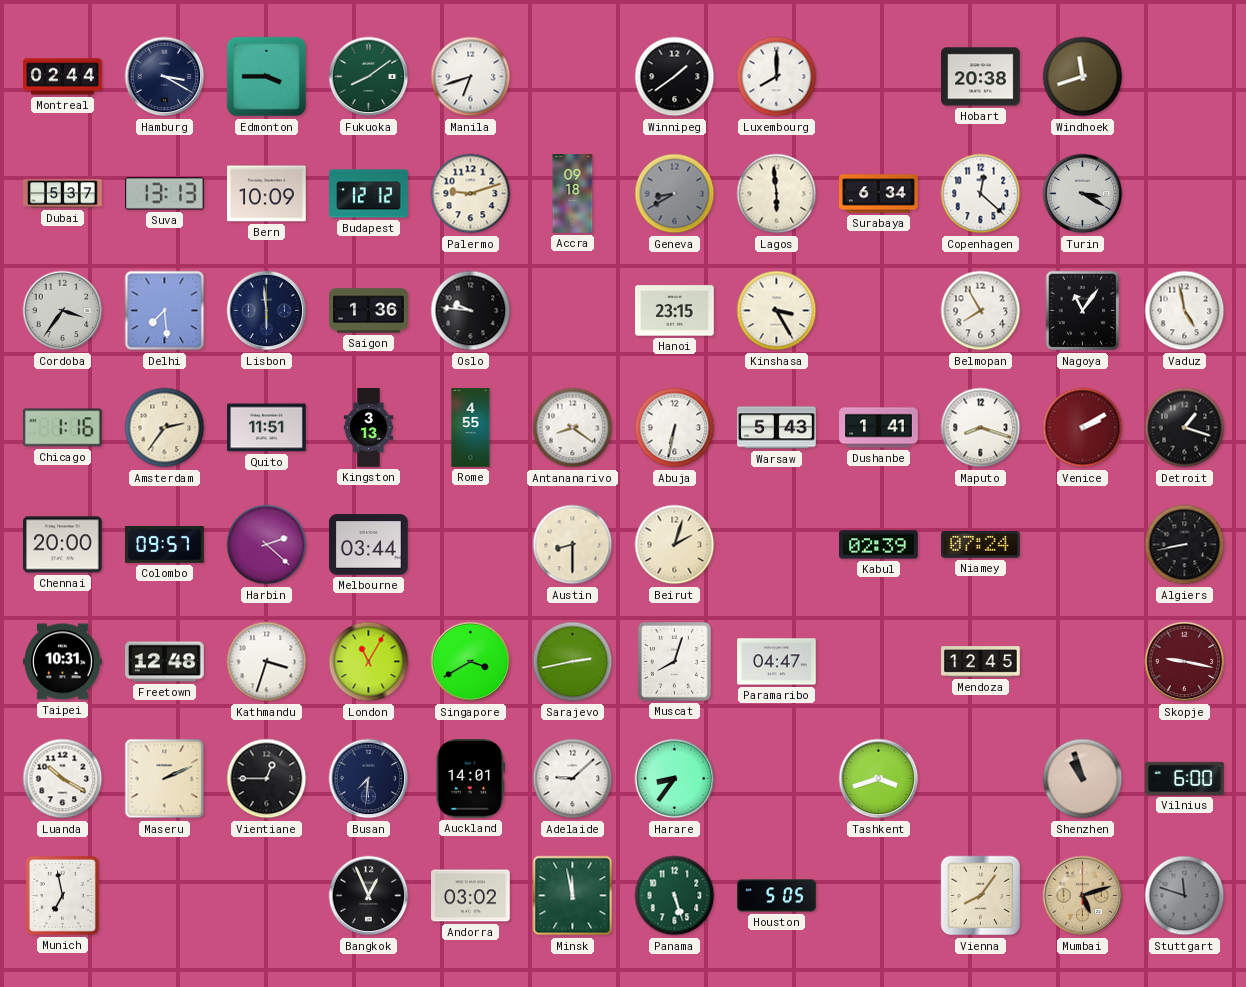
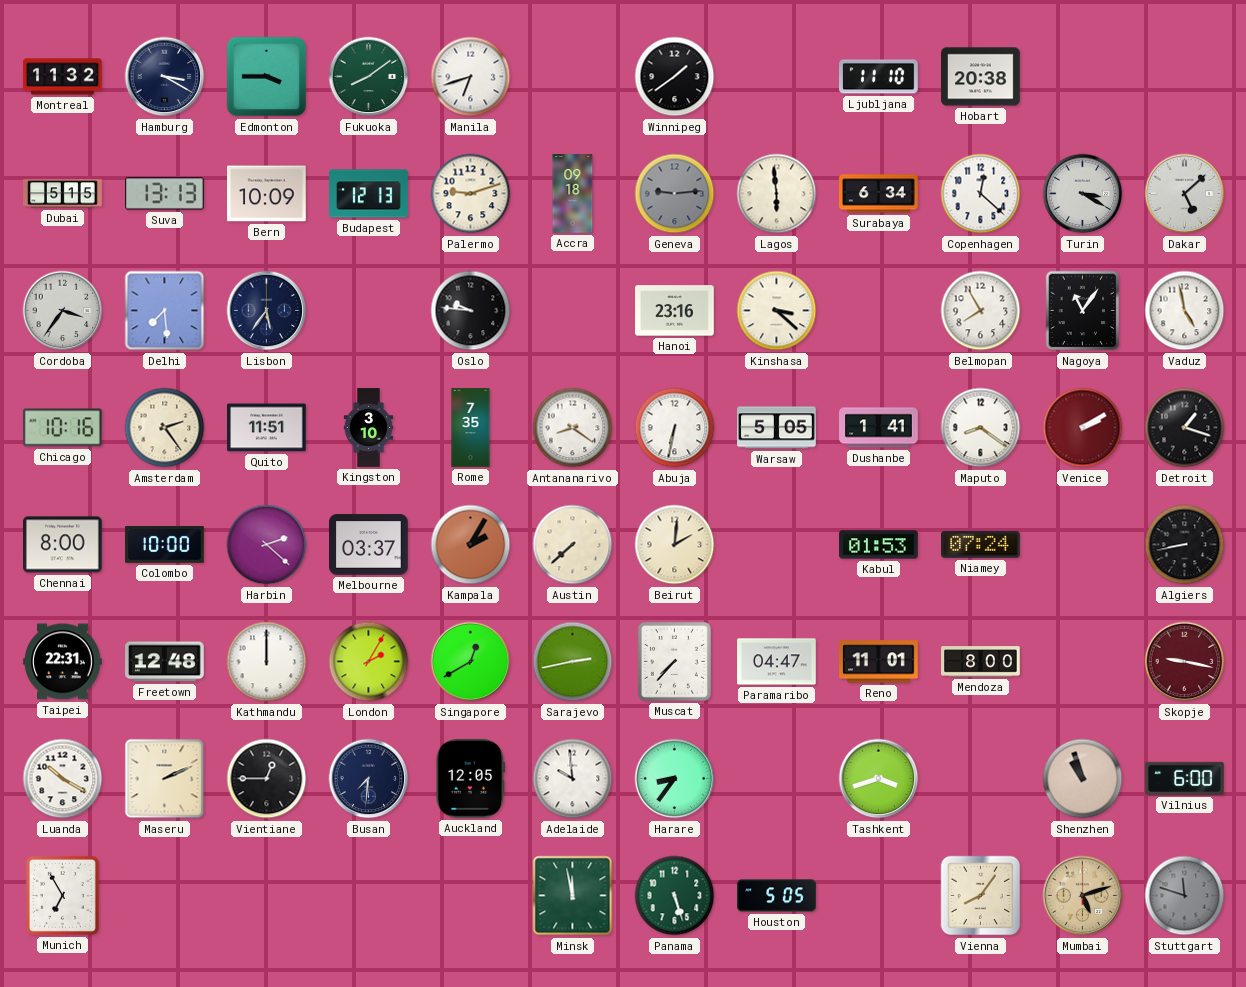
Montreal: 02:44 -> 11:32
Luxembourg: 8:00 -> none
Ljubljana: none -> 11:10
Windhoek: 11:42 -> none
Dubai: 5:37 -> 5:15
Budapest: 12:12 -> 12:13
Geneva: 8:40 -> 9:14
Dakar: none -> 5:08
Lisbon: 5:59 -> 5:36
Saigon: 1:36 -> none
Hanoi: 23:15 -> 23:16
Kinshasa: 3:25 -> 3:22
Chicago: 1:16 -> 10:16
Amsterdam: 2:36 -> 2:24
Kingston: 3:13 -> 3:10
Rome: 4:55 -> 7:35
Warsaw: 5:43 -> 5:05
Maputo: 8:18 -> 8:21
Chennai: 20:00 -> 8:00
Colombo: 09:57 -> 10:00
Melbourne: 03:44 -> 03:37
Kampala: none -> 2:05
Austin: 8:30 -> 7:38
Beirut: 2:03 -> 2:01
Kabul: 02:39 -> 01:53
Taipei: 10:31 -> 22:31
Kathmandu: 3:33 -> 12:00
London: 11:05 -> 2:05
Singapore: 3:40 -> 12:40
Muscat: 8:03 -> 7:37
Reno: none -> 11:01
Mendoza: 12:45 -> 8:00
Auckland: 14:01 -> 12:05
Adelaide: 9:08 -> 9:59
Munich: 6:58 -> 6:55
Bangkok: 12:56 -> none
Andorra: 03:02 -> none
